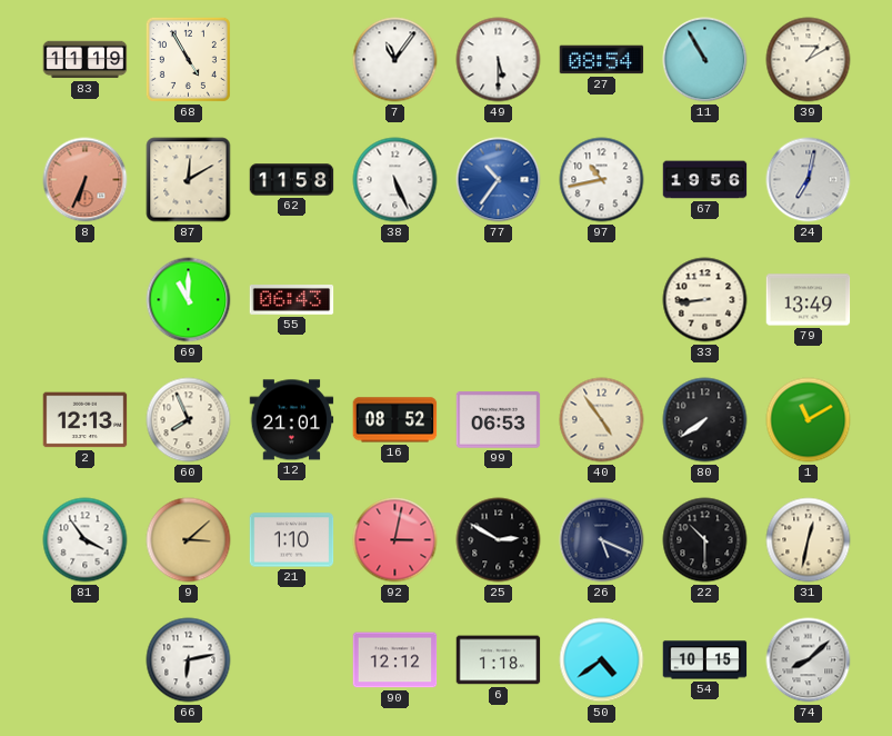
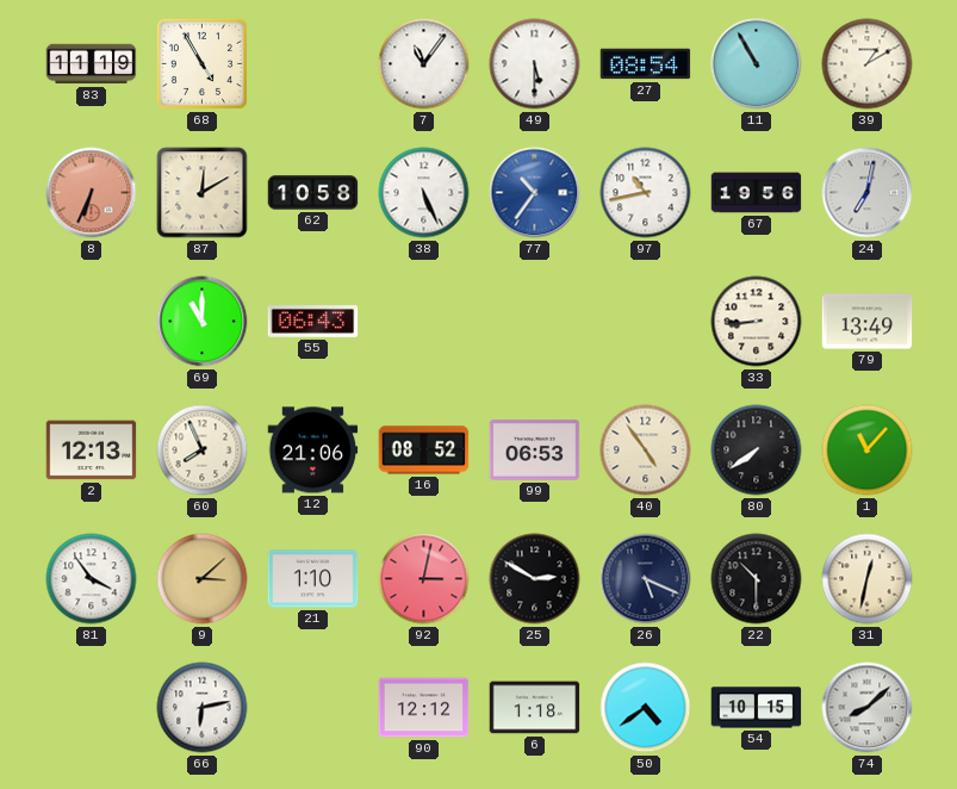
62: 11:58 -> 10:58
12: 21:01 -> 21:06
1: 11:10 -> 11:07
